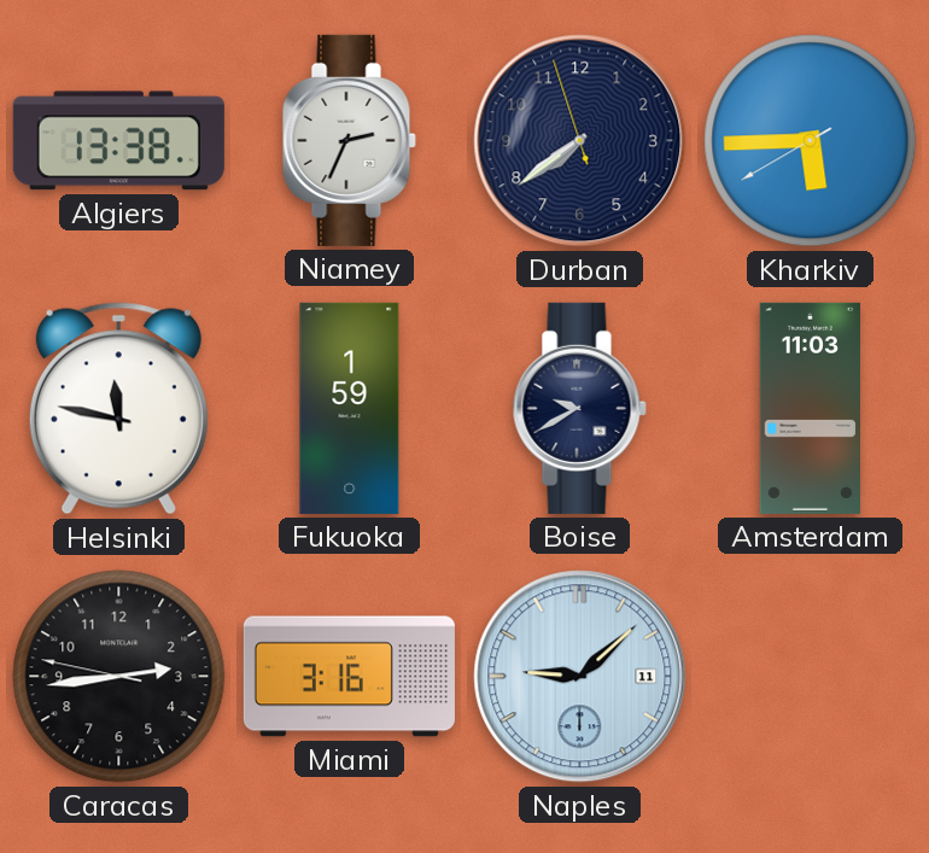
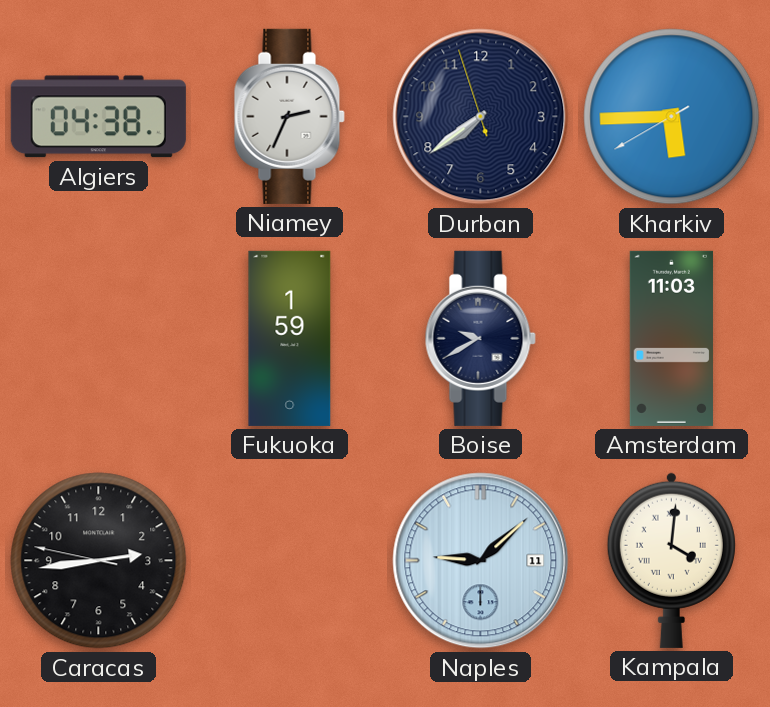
Algiers: 13:38 -> 04:38
Helsinki: 11:47 -> none
Miami: 3:16 -> none
Kampala: none -> 4:01
